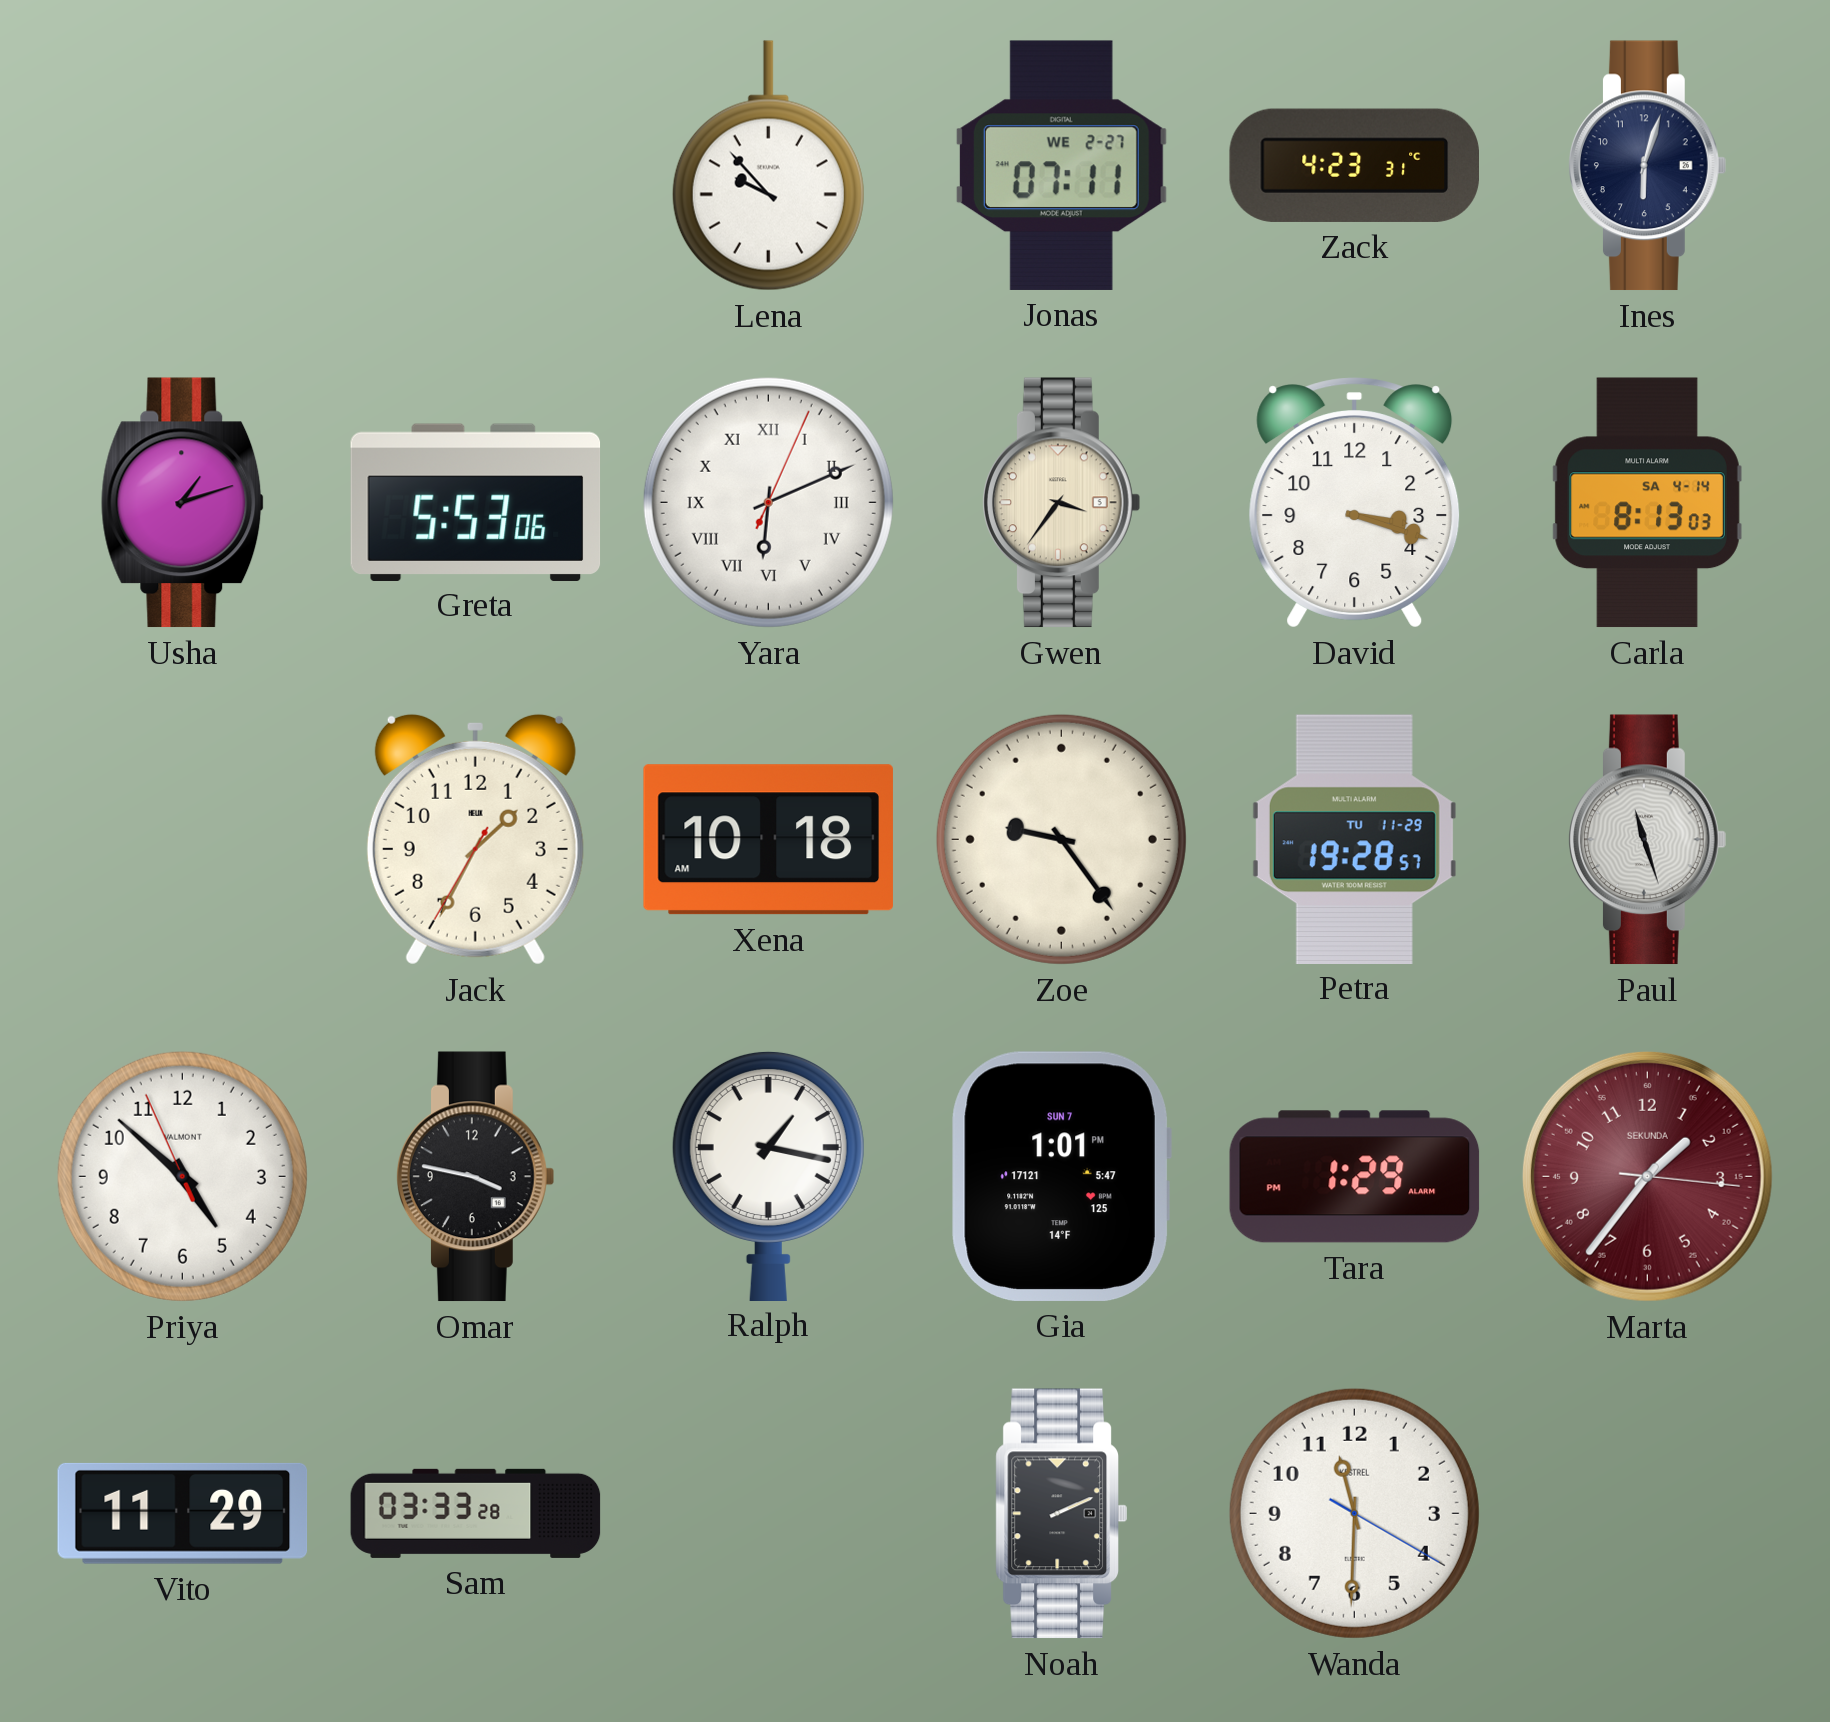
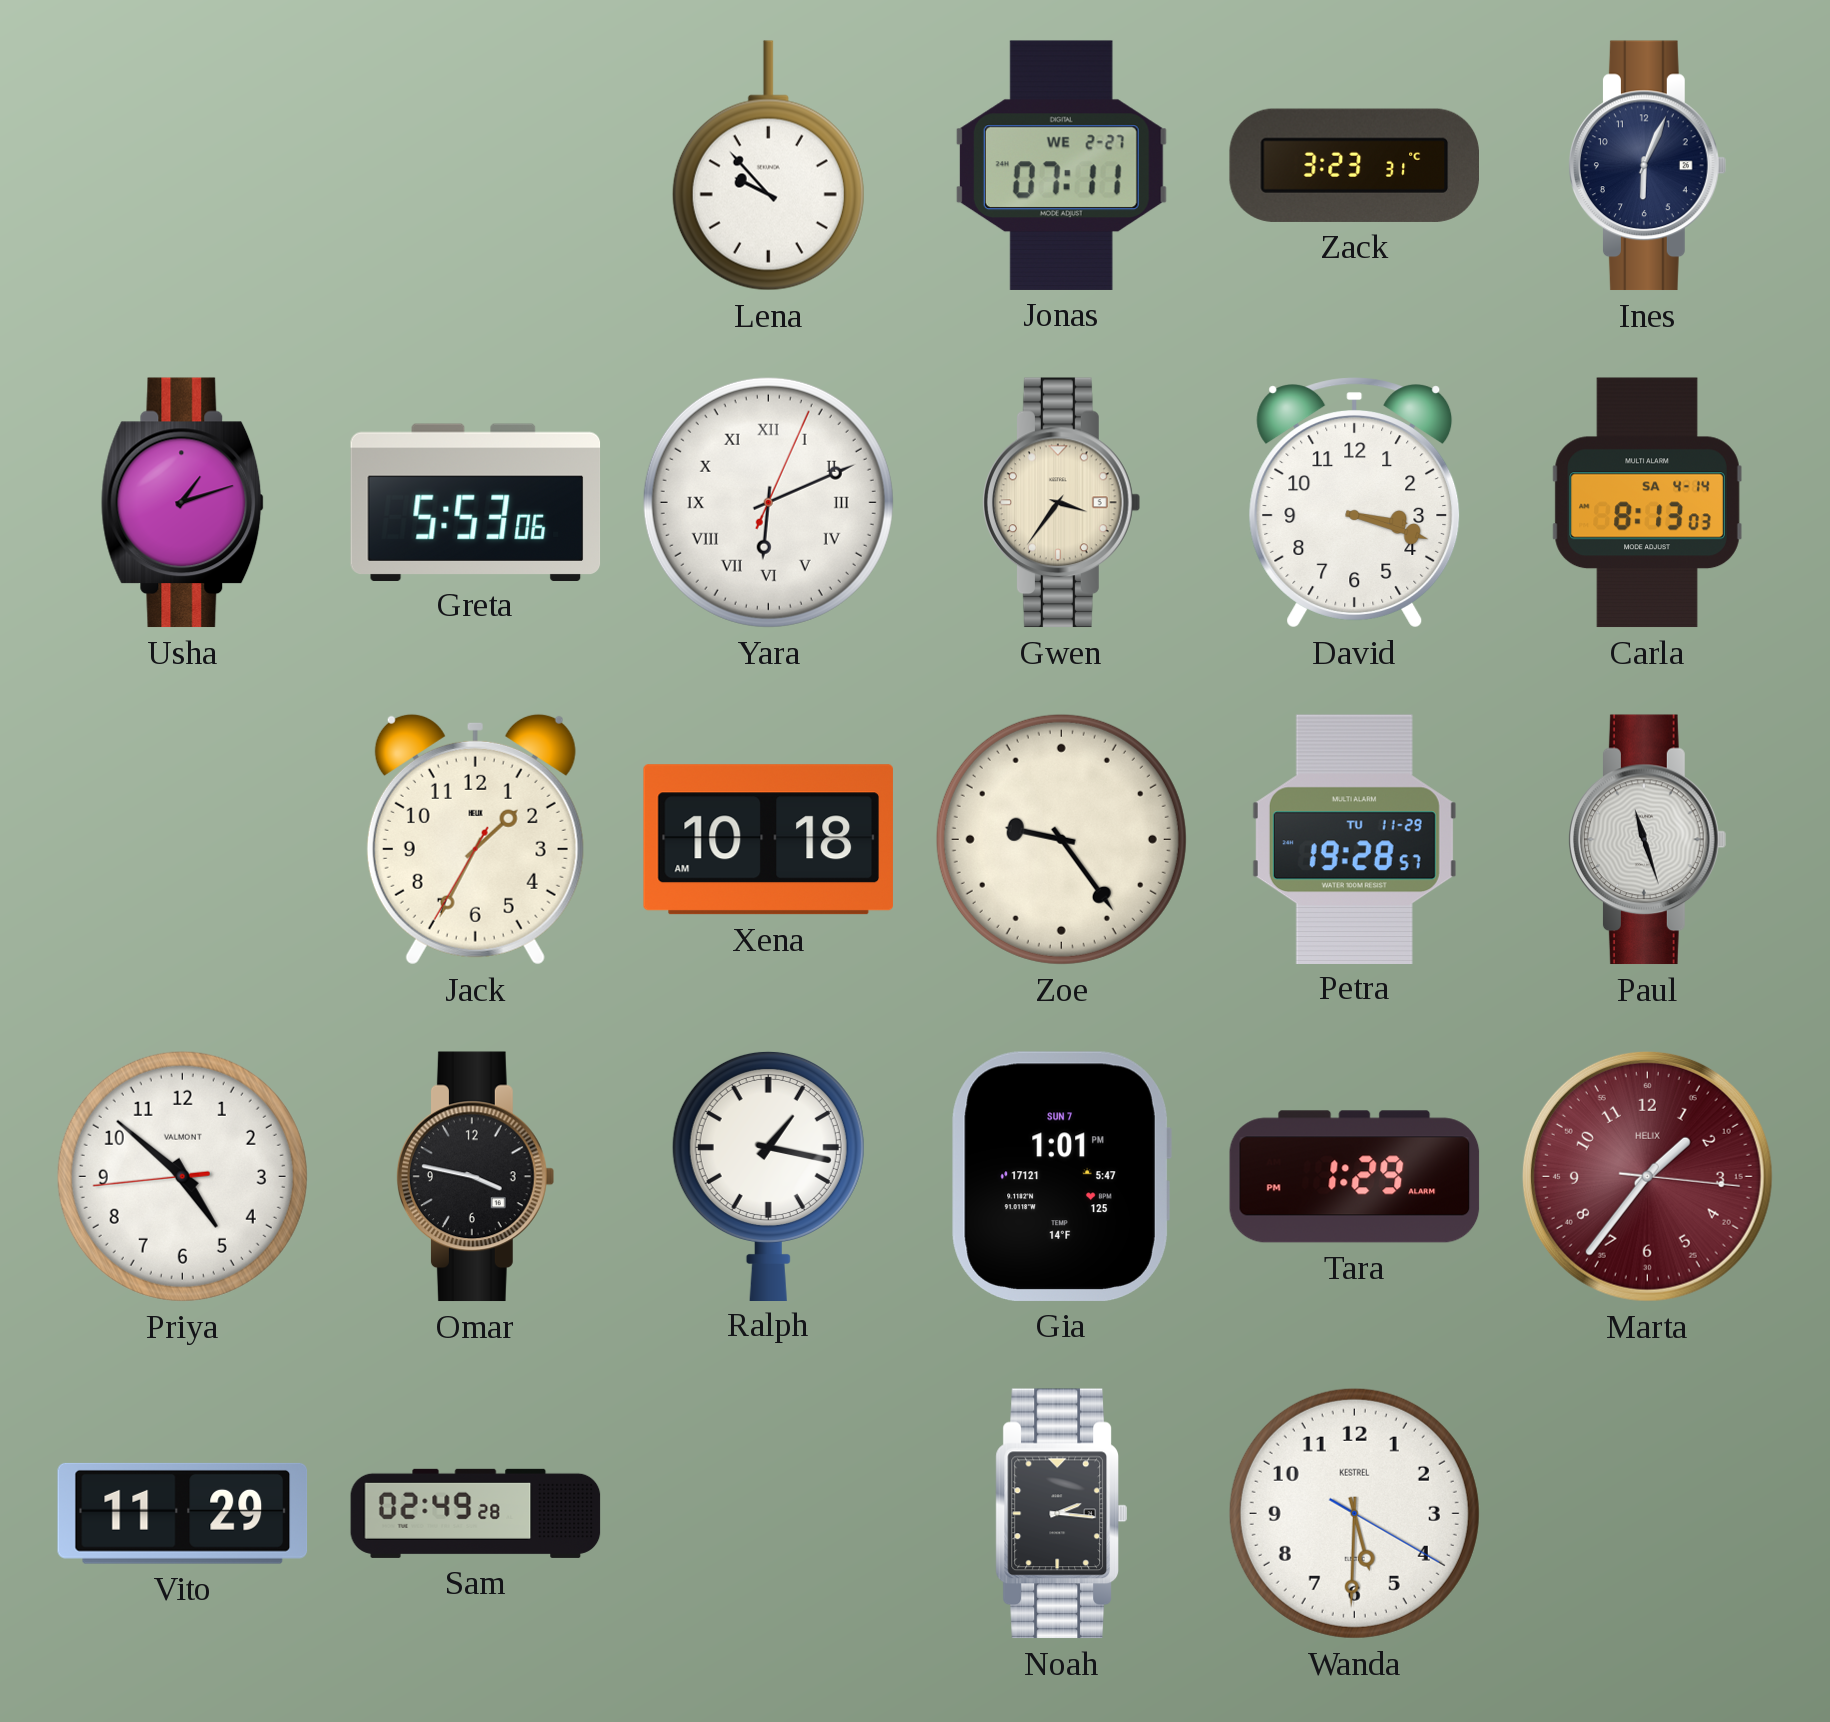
Zack: 4:23 -> 3:23
Ines: 6:03 -> 6:04
Priya: 4:51:56 -> 4:51:44
Marta brand: SEKUNDA -> HELIX
Sam: 03:33 -> 02:49
Noah: 2:11 -> 2:16
Wanda: 11:30 -> 5:30
